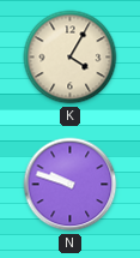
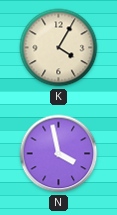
N: 9:48 -> 3:58
